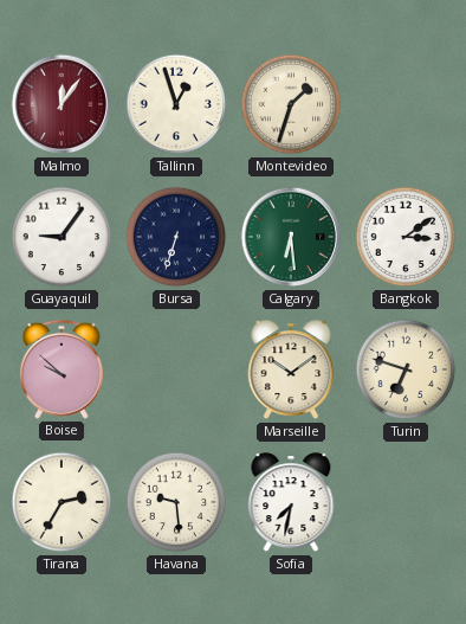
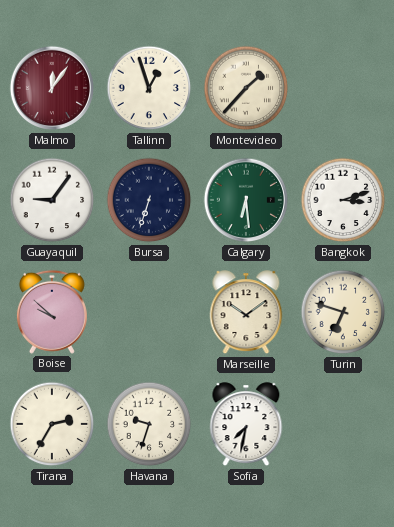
Montevideo: 1:33 -> 1:37
Bangkok: 3:09 -> 3:12
Havana: 9:29 -> 9:33
